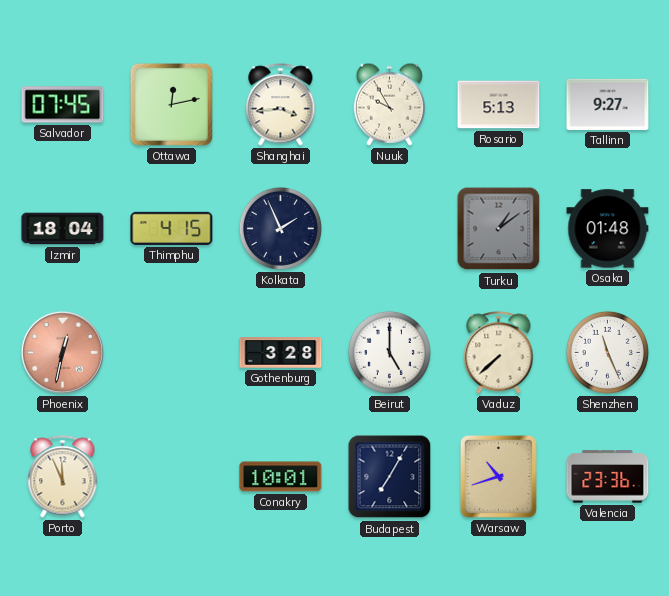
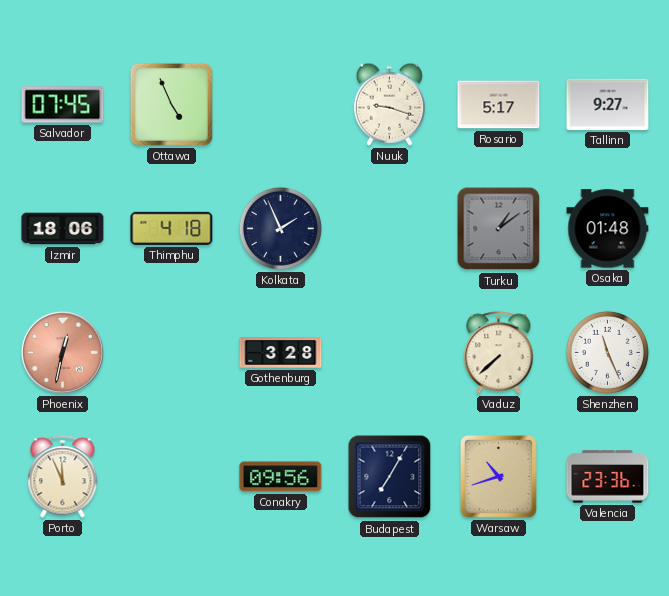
Ottawa: 12:13 -> 4:56
Shanghai: 3:44 -> none
Nuuk: 9:55 -> 9:18
Rosario: 5:13 -> 5:17
Izmir: 18:04 -> 18:06
Thimphu: 4:15 -> 4:18
Beirut: 5:00 -> none
Conakry: 10:01 -> 09:56
